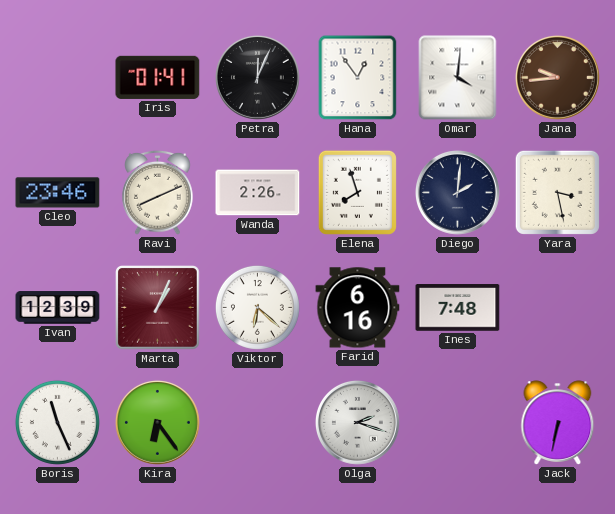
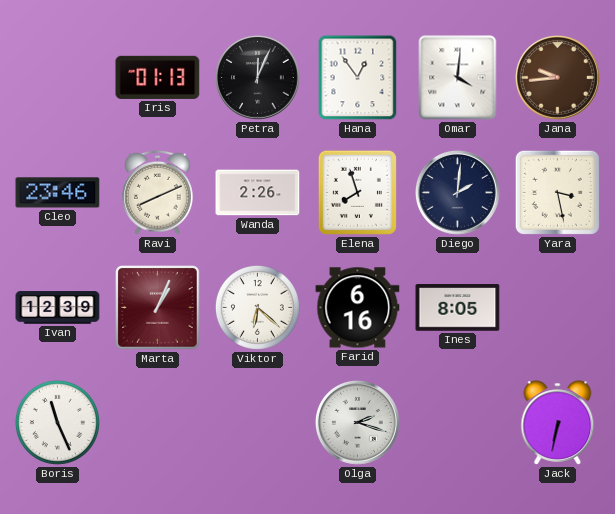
Iris: 01:41 -> 01:13
Ines: 7:48 -> 8:05
Kira: 6:24 -> none
